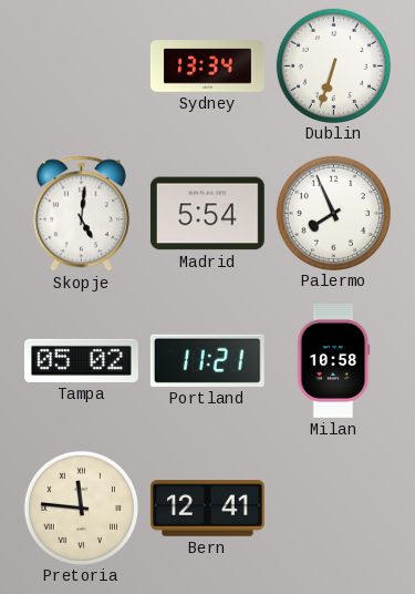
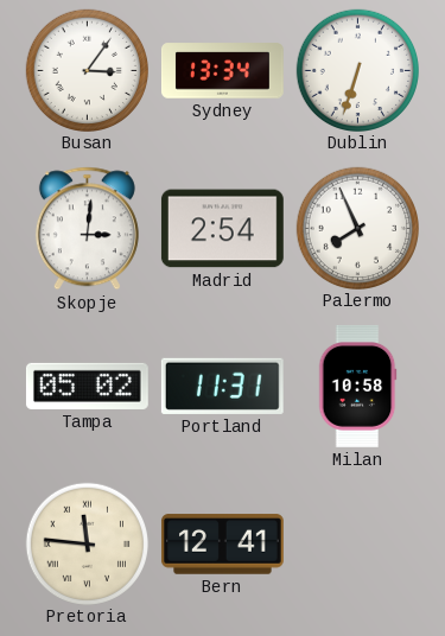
Busan: none -> 3:06
Skopje: 5:01 -> 3:01
Madrid: 5:54 -> 2:54
Portland: 11:21 -> 11:31
